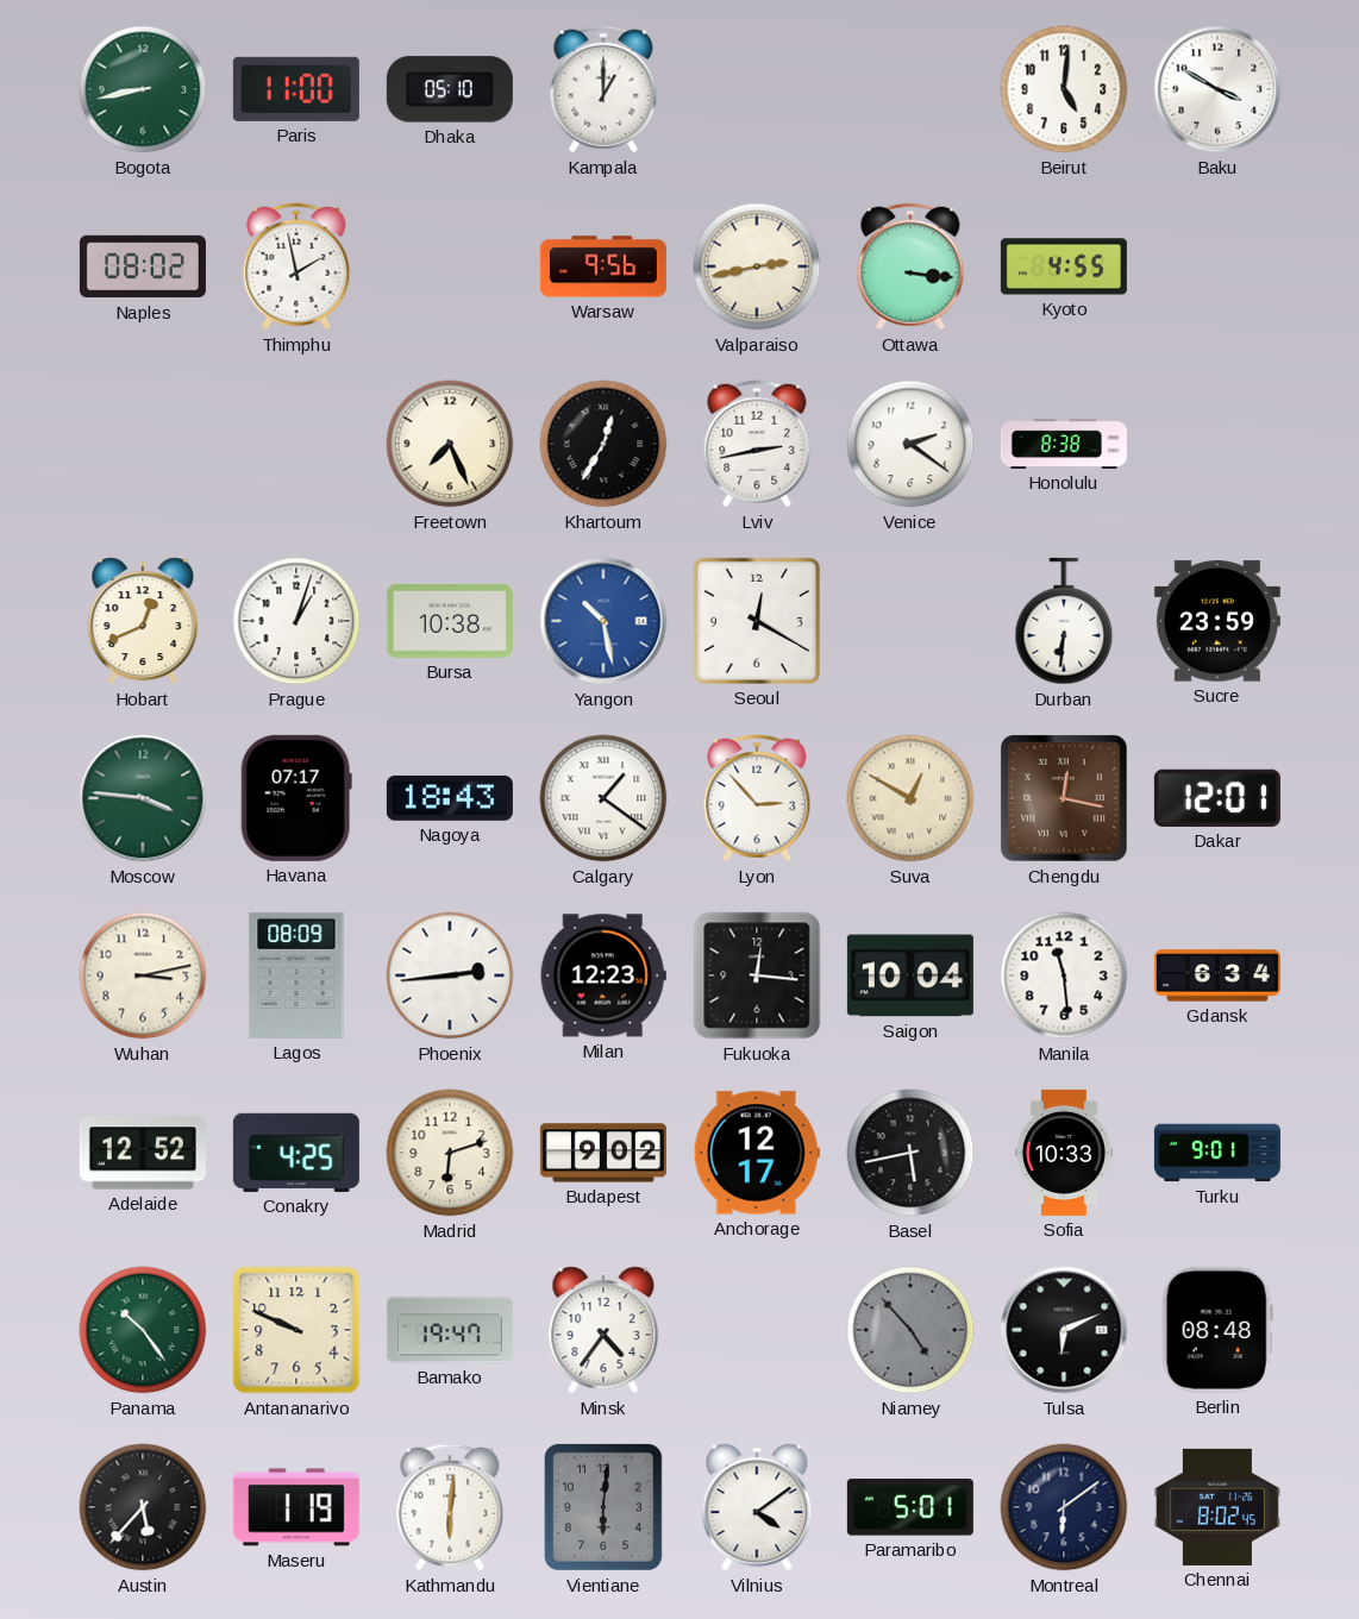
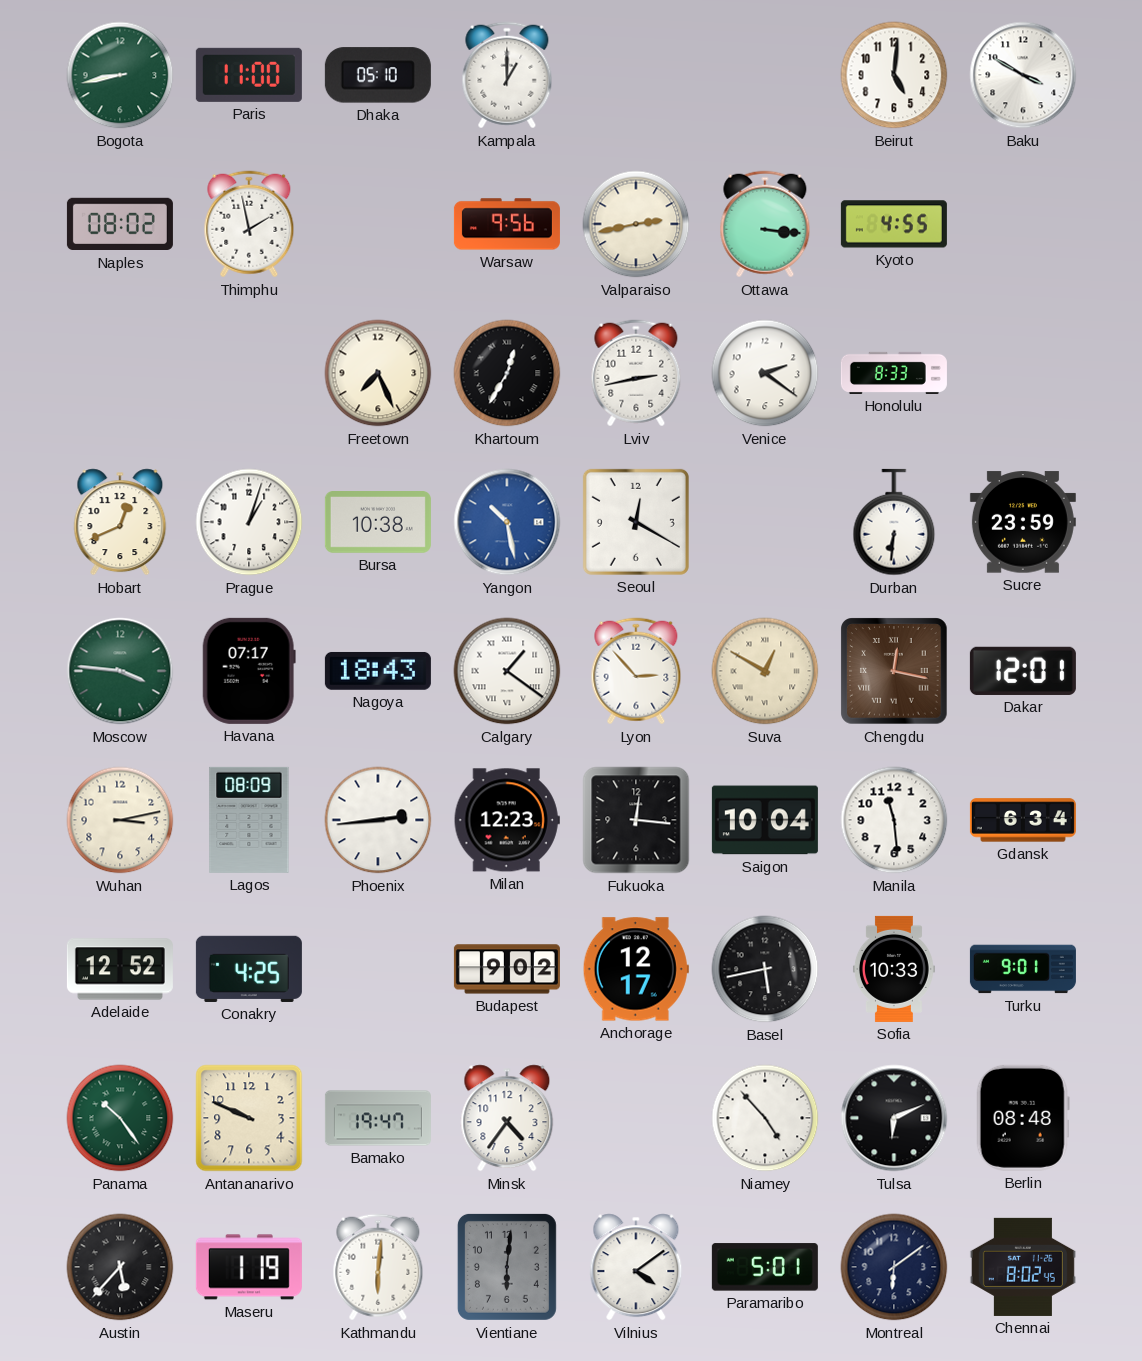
Honolulu: 8:38 -> 8:33
Madrid: 6:12 -> none
Niamey dial: grey -> white
